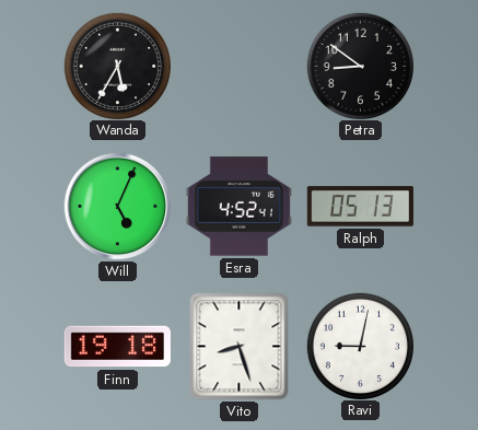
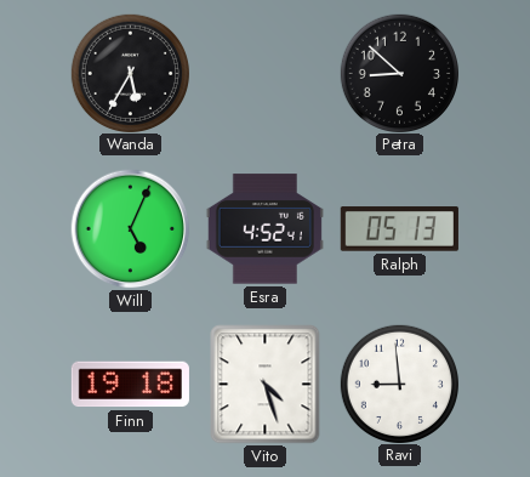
Petra: 8:51 -> 8:52
Vito: 8:27 -> 4:27
Ravi: 9:02 -> 8:59
